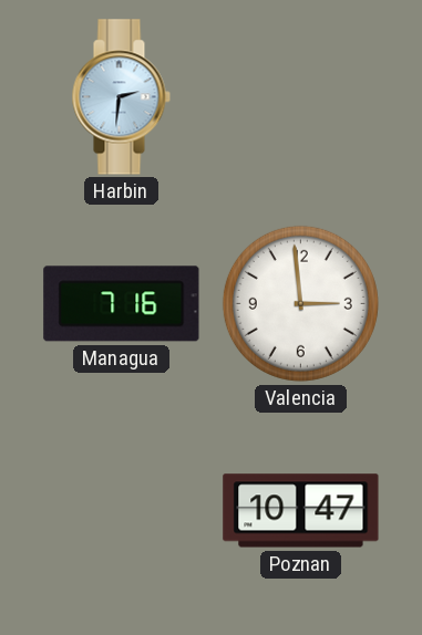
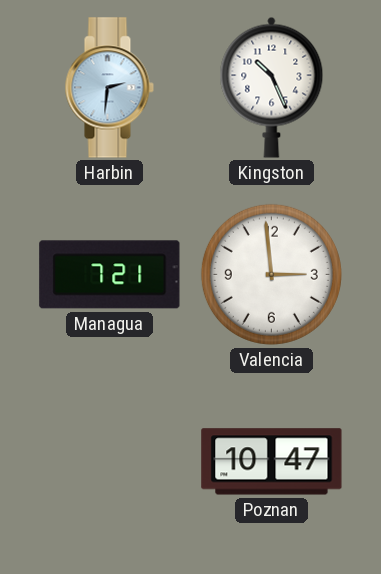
Kingston: none -> 10:26
Managua: 7:16 -> 7:21
